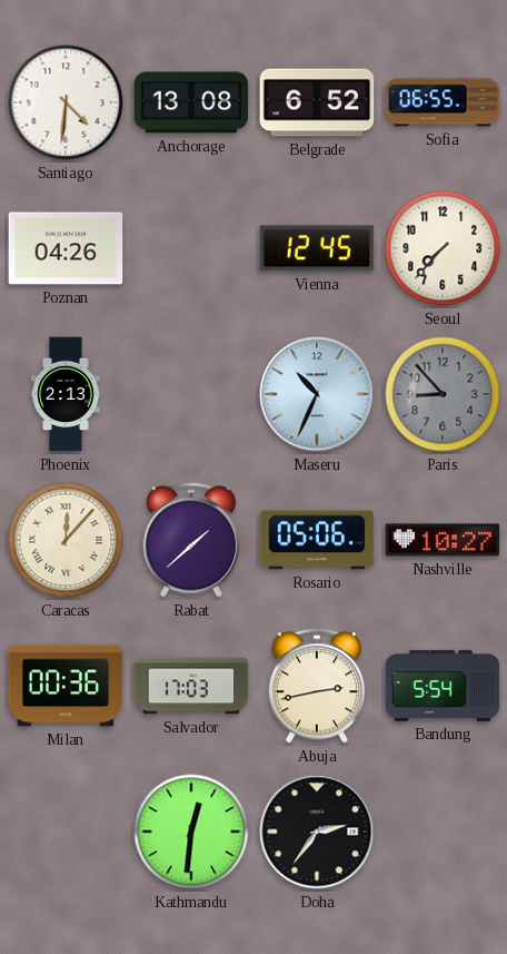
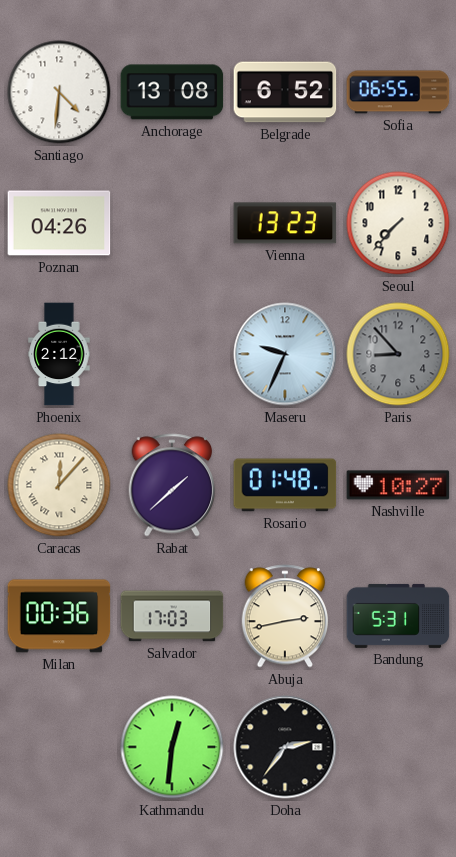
Vienna: 12:45 -> 13:23
Phoenix: 2:13 -> 2:12
Maseru: 10:34 -> 9:34
Rosario: 05:06 -> 01:48
Bandung: 5:54 -> 5:31
